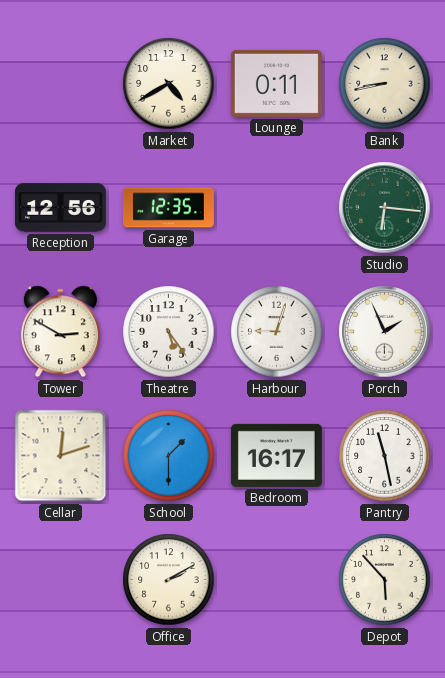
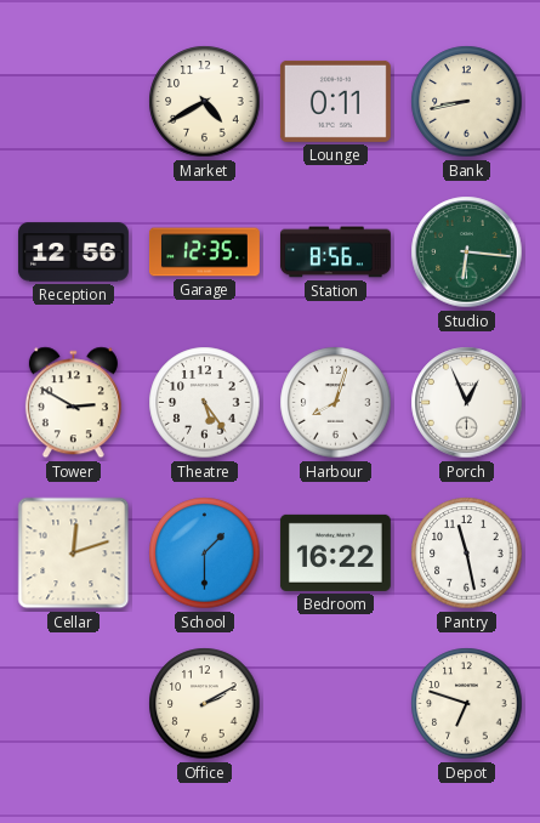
Station: none -> 8:56
Harbour: 9:03 -> 8:03
Porch: 1:56 -> 12:56
Bedroom: 16:17 -> 16:22
Depot: 5:53 -> 6:48
